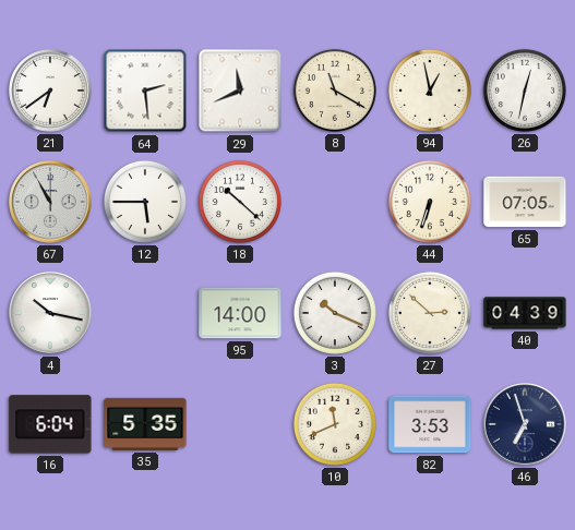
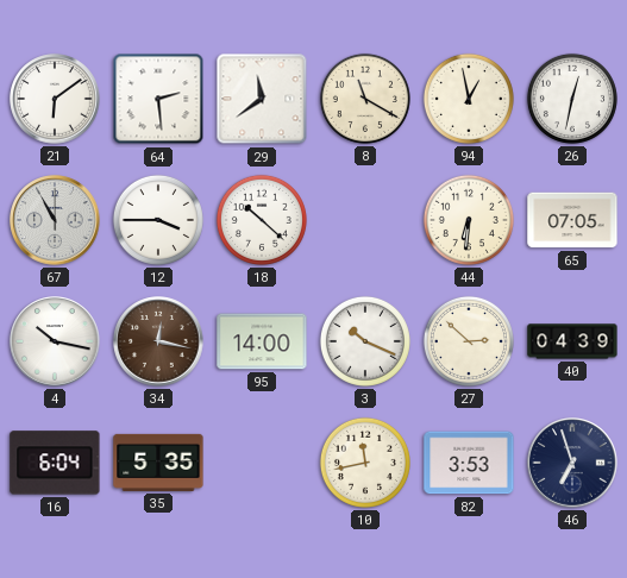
21: 6:39 -> 6:09
29: 11:41 -> 11:39
12: 5:45 -> 3:45
44: 6:33 -> 6:31
34: none -> 12:17
10: 11:41 -> 11:43
